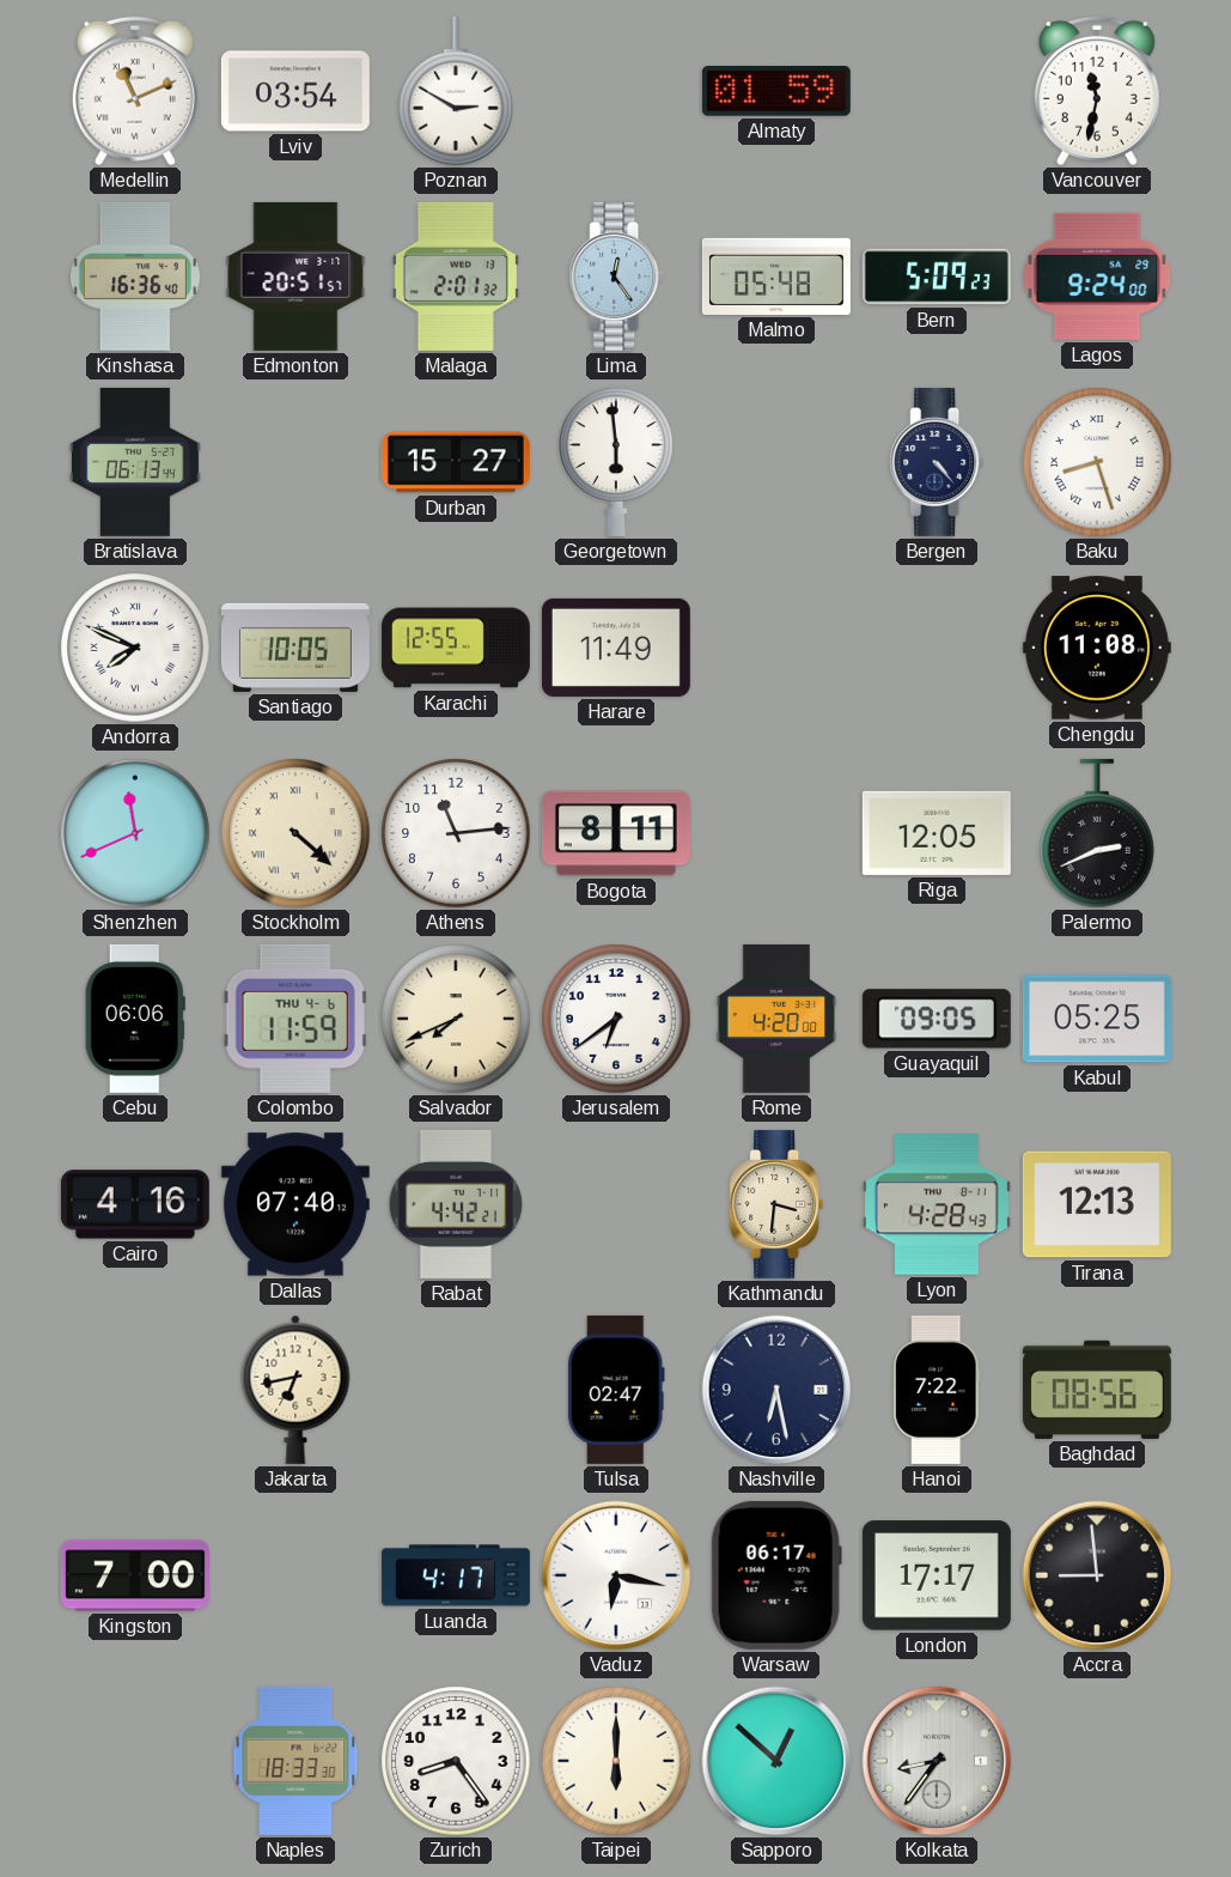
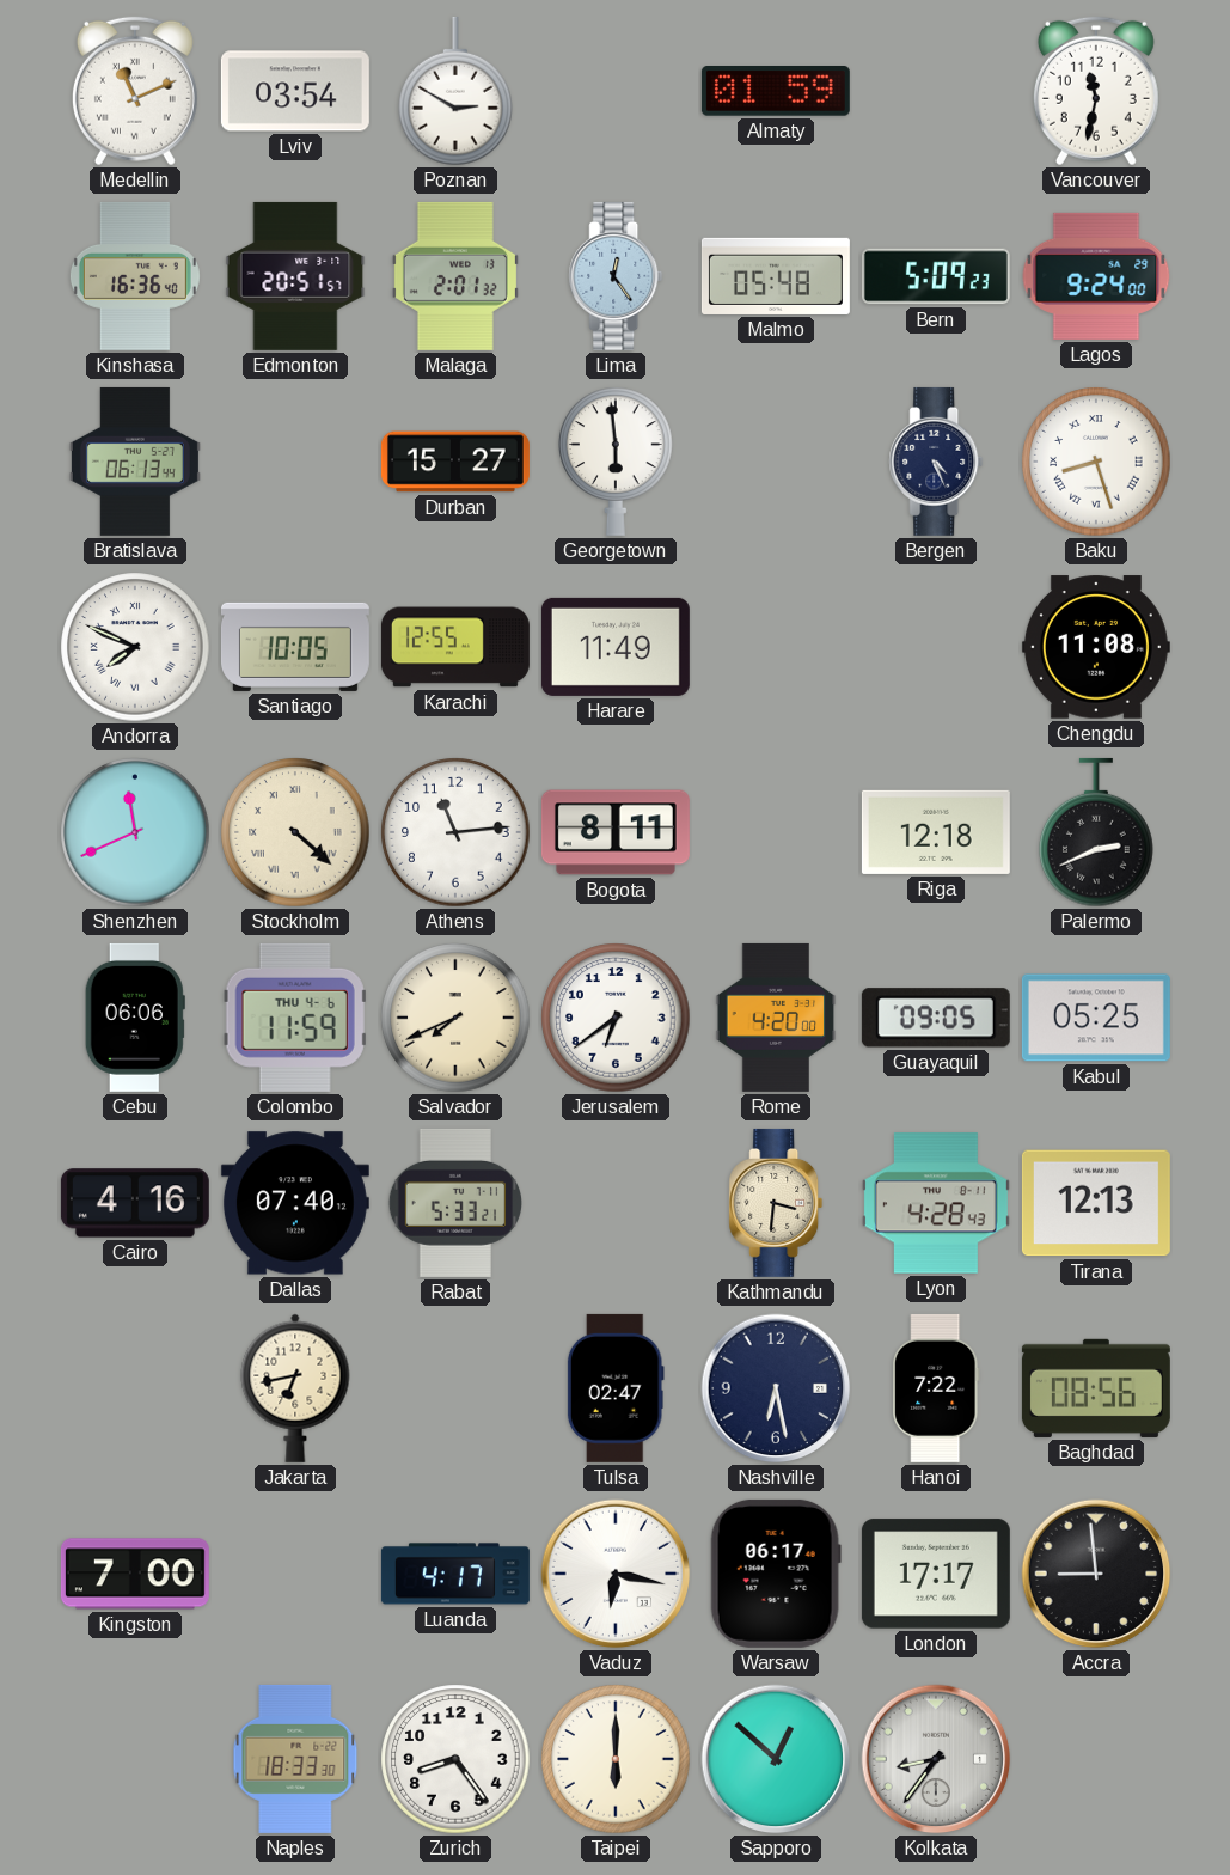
Bergen: 4:23 -> 4:26
Riga: 12:05 -> 12:18
Rabat: 4:42 -> 5:33
